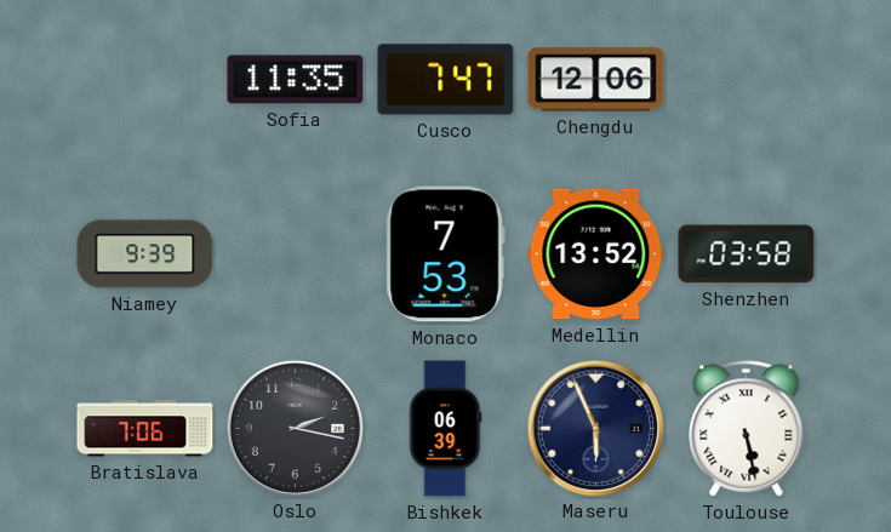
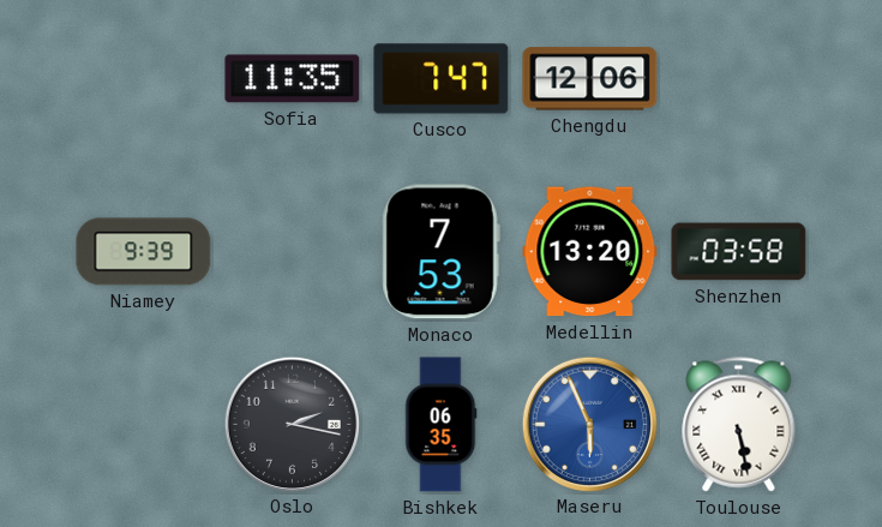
Medellin: 13:52 -> 13:20
Bratislava: 7:06 -> none
Bishkek: 06:39 -> 06:35
Maseru dial: navy -> blue
